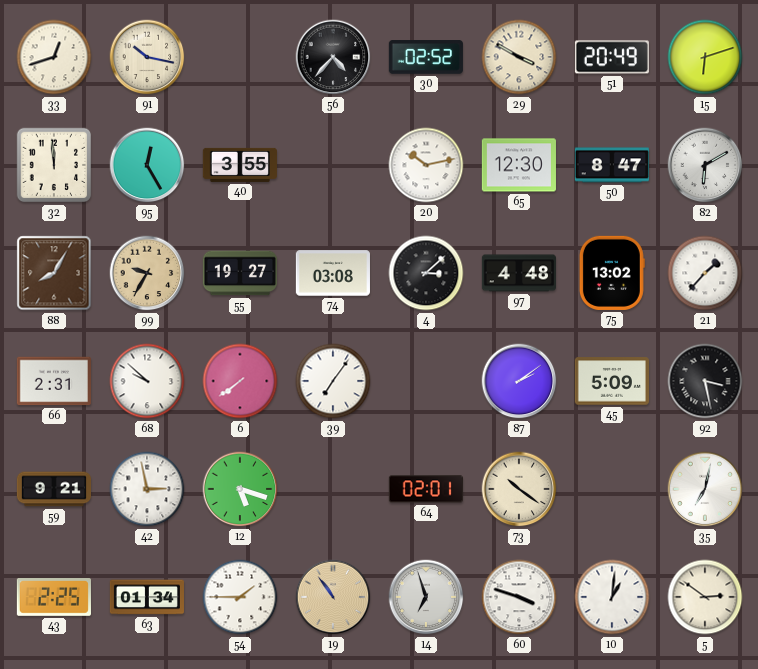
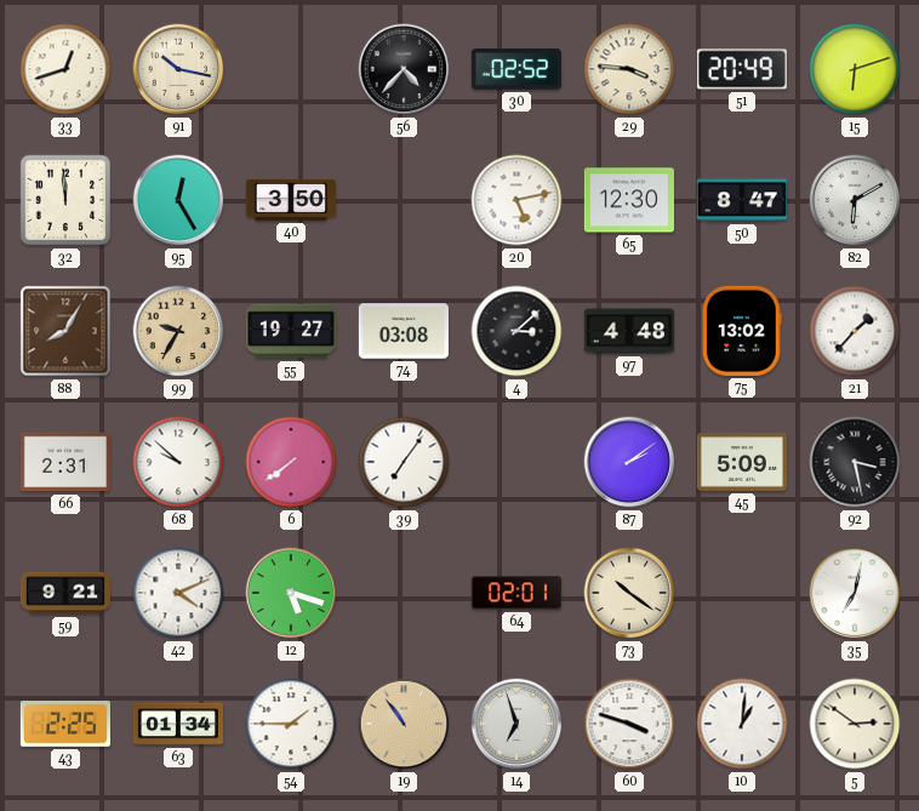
29: 3:50 -> 3:46
40: 3:55 -> 3:50
20: 10:13 -> 5:13
42: 2:58 -> 4:11
